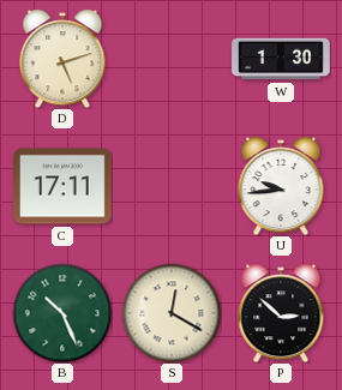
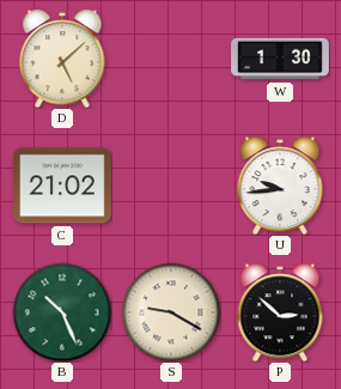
D: 5:12 -> 5:08
C: 17:11 -> 21:02
S: 12:20 -> 9:20
